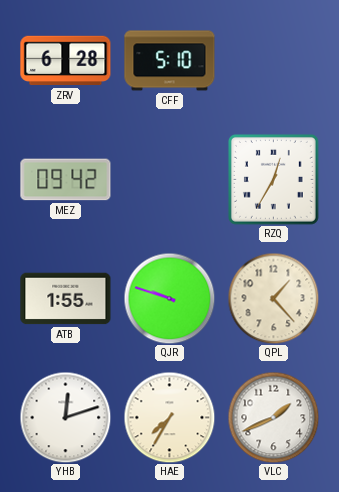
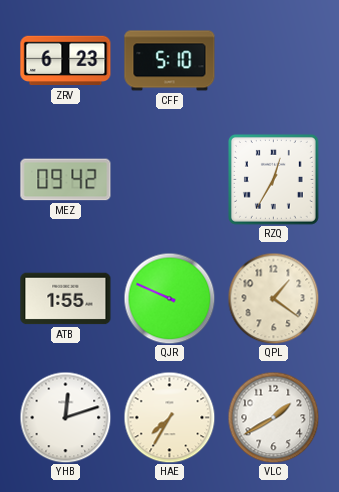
ZRV: 6:28 -> 6:23
QJR: 9:48 -> 9:49
QPL: 1:23 -> 1:21
VLC: 1:41 -> 1:40
